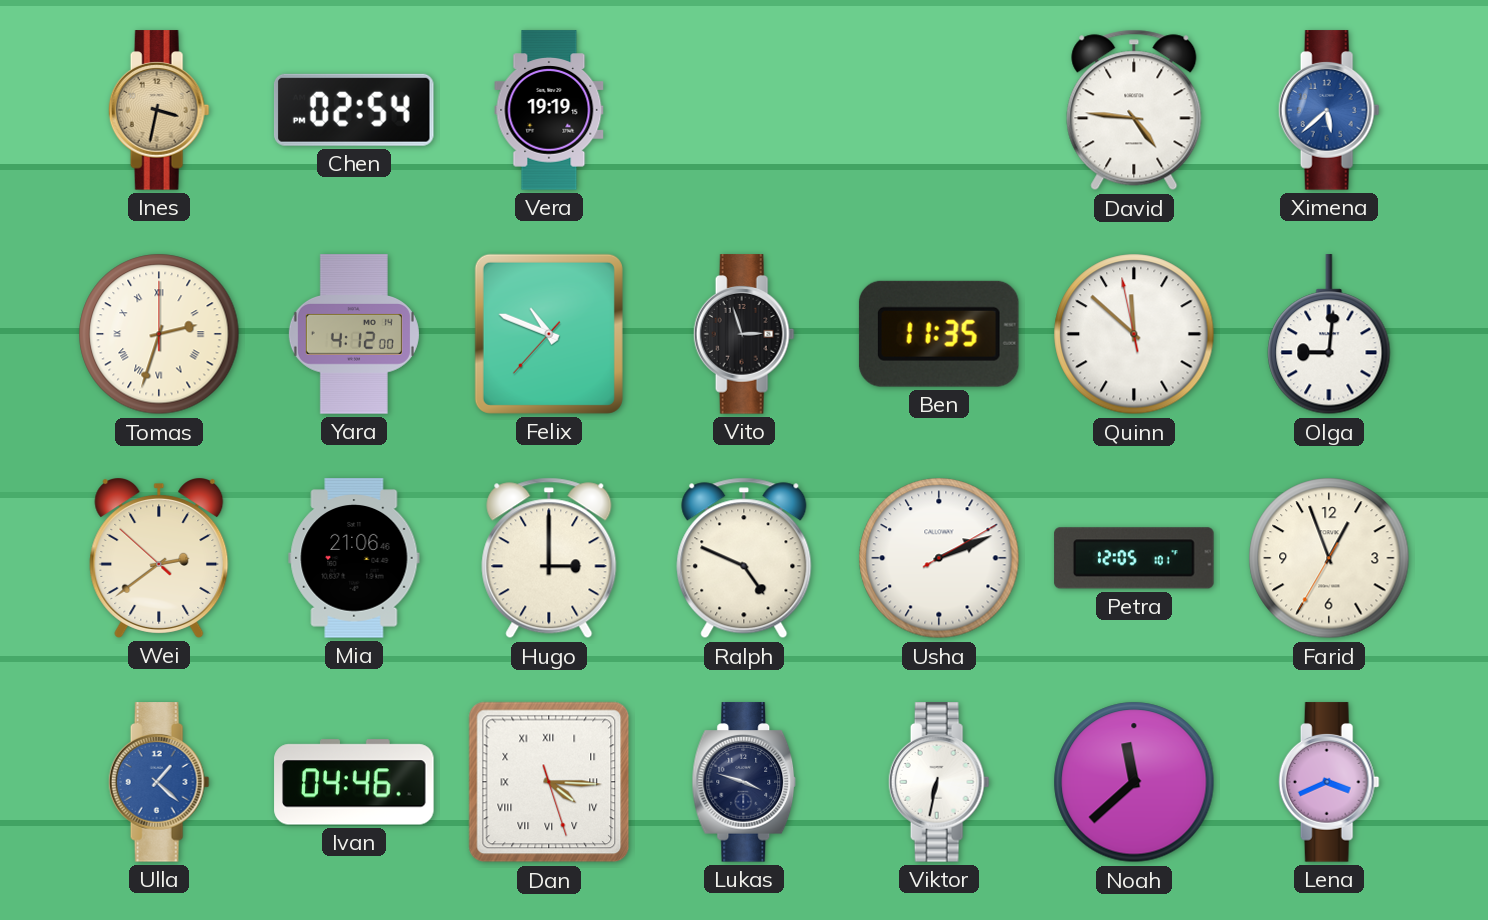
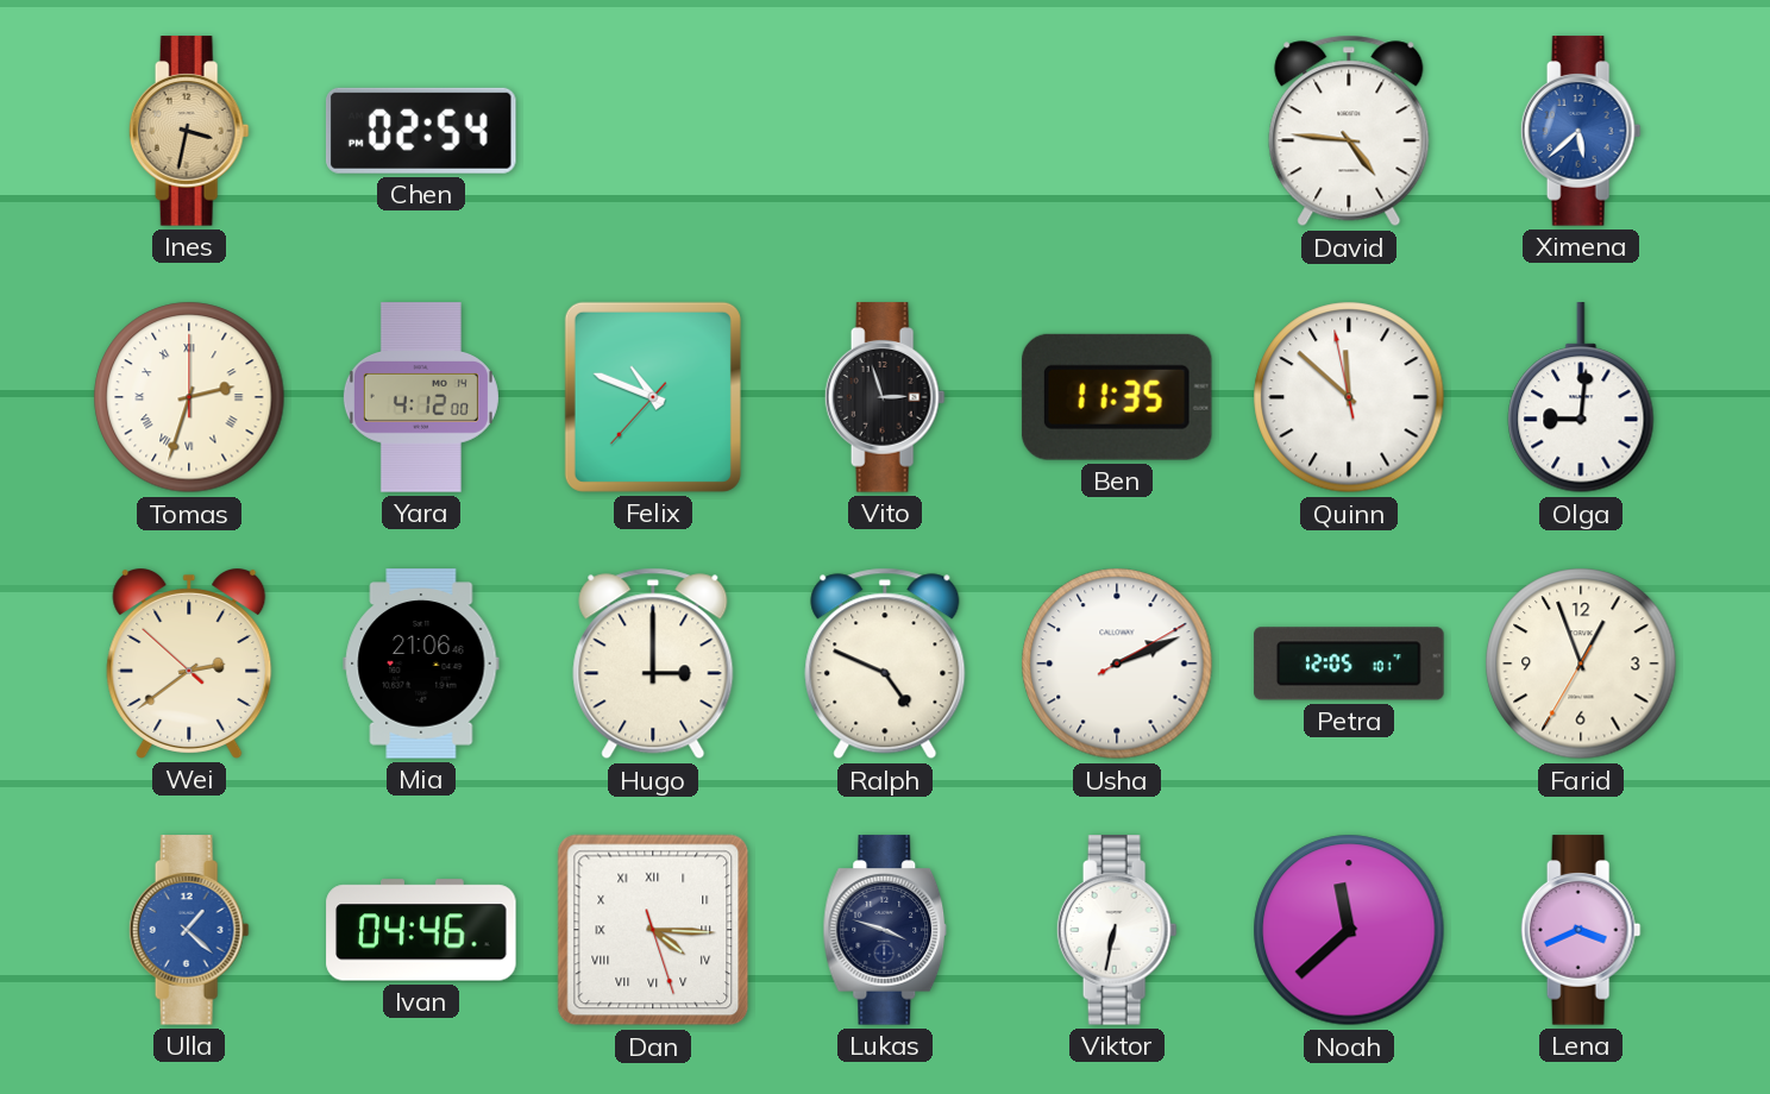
Vera: 19:19 -> none
